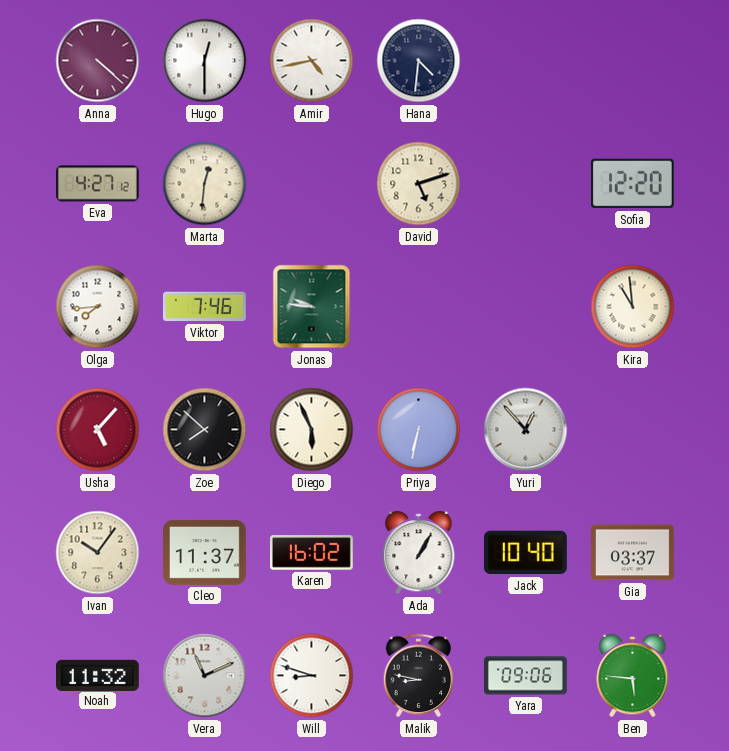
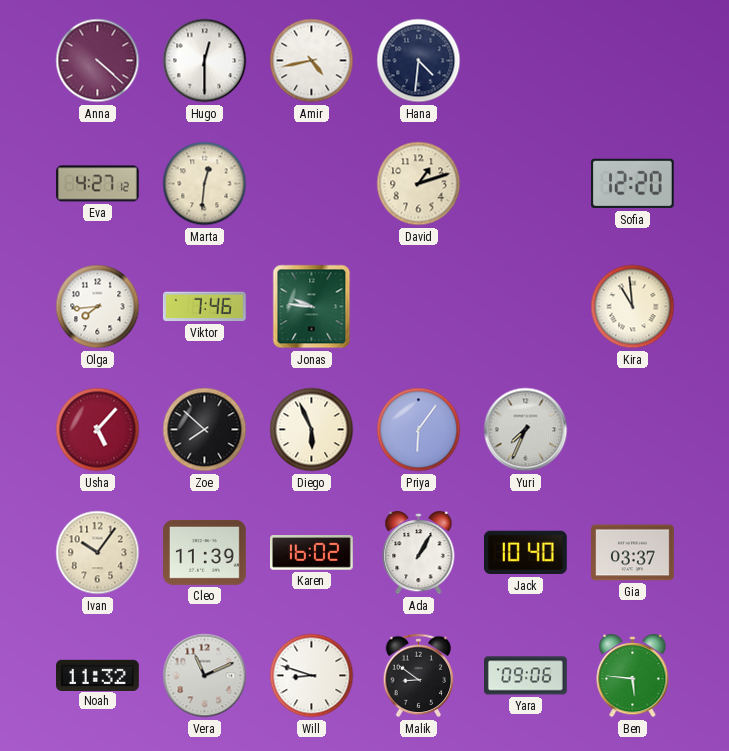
David: 5:12 -> 1:12
Priya: 6:32 -> 6:06
Yuri: 12:53 -> 7:34
Cleo: 11:37 -> 11:39
Malik: 8:47 -> 8:51
